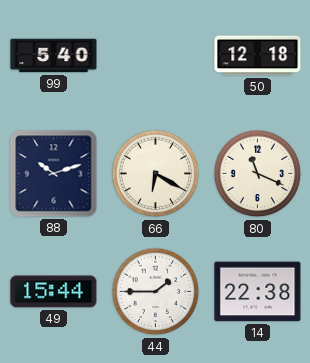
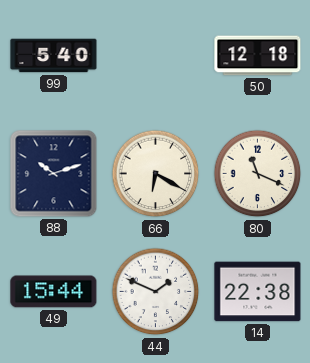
44: 1:45 -> 1:49
